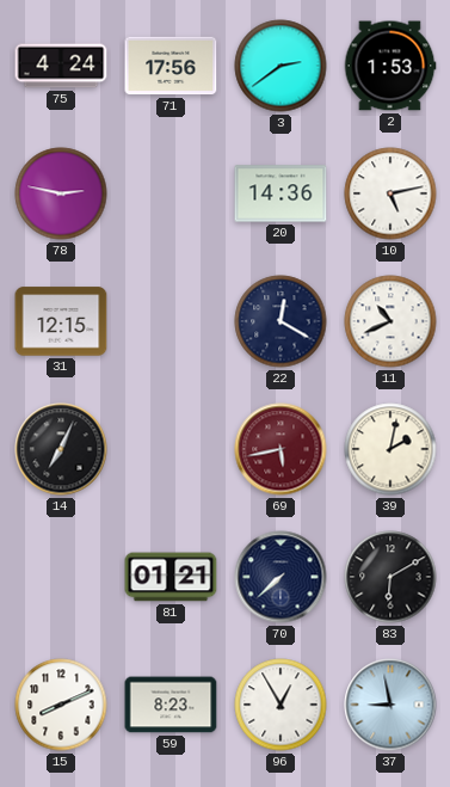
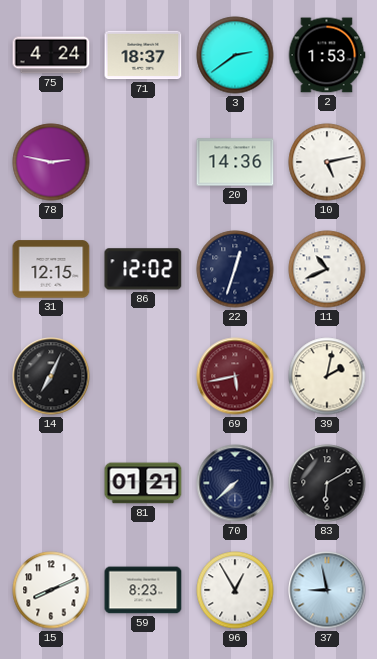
71: 17:56 -> 18:37
86: none -> 12:02
22: 12:20 -> 12:33
